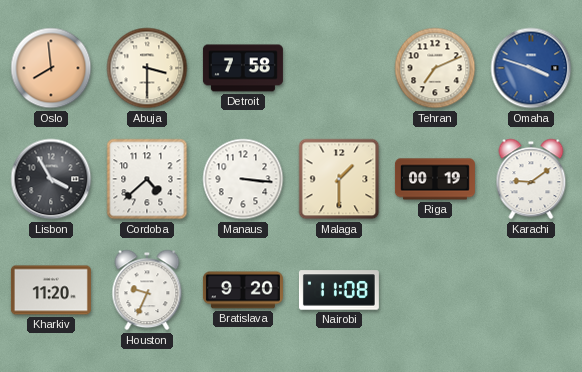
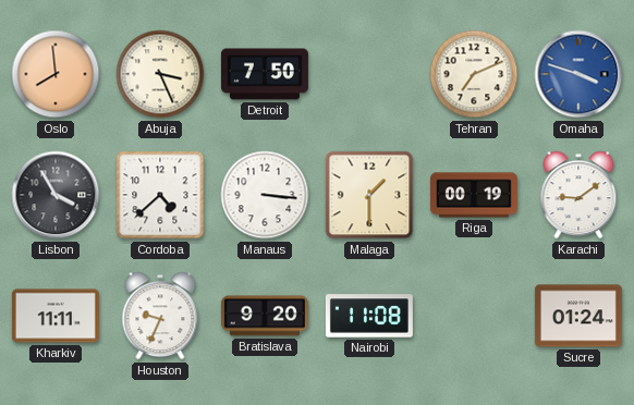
Abuja: 3:30 -> 3:26
Detroit: 7:58 -> 7:50
Kharkiv: 11:20 -> 11:11
Sucre: none -> 01:24
